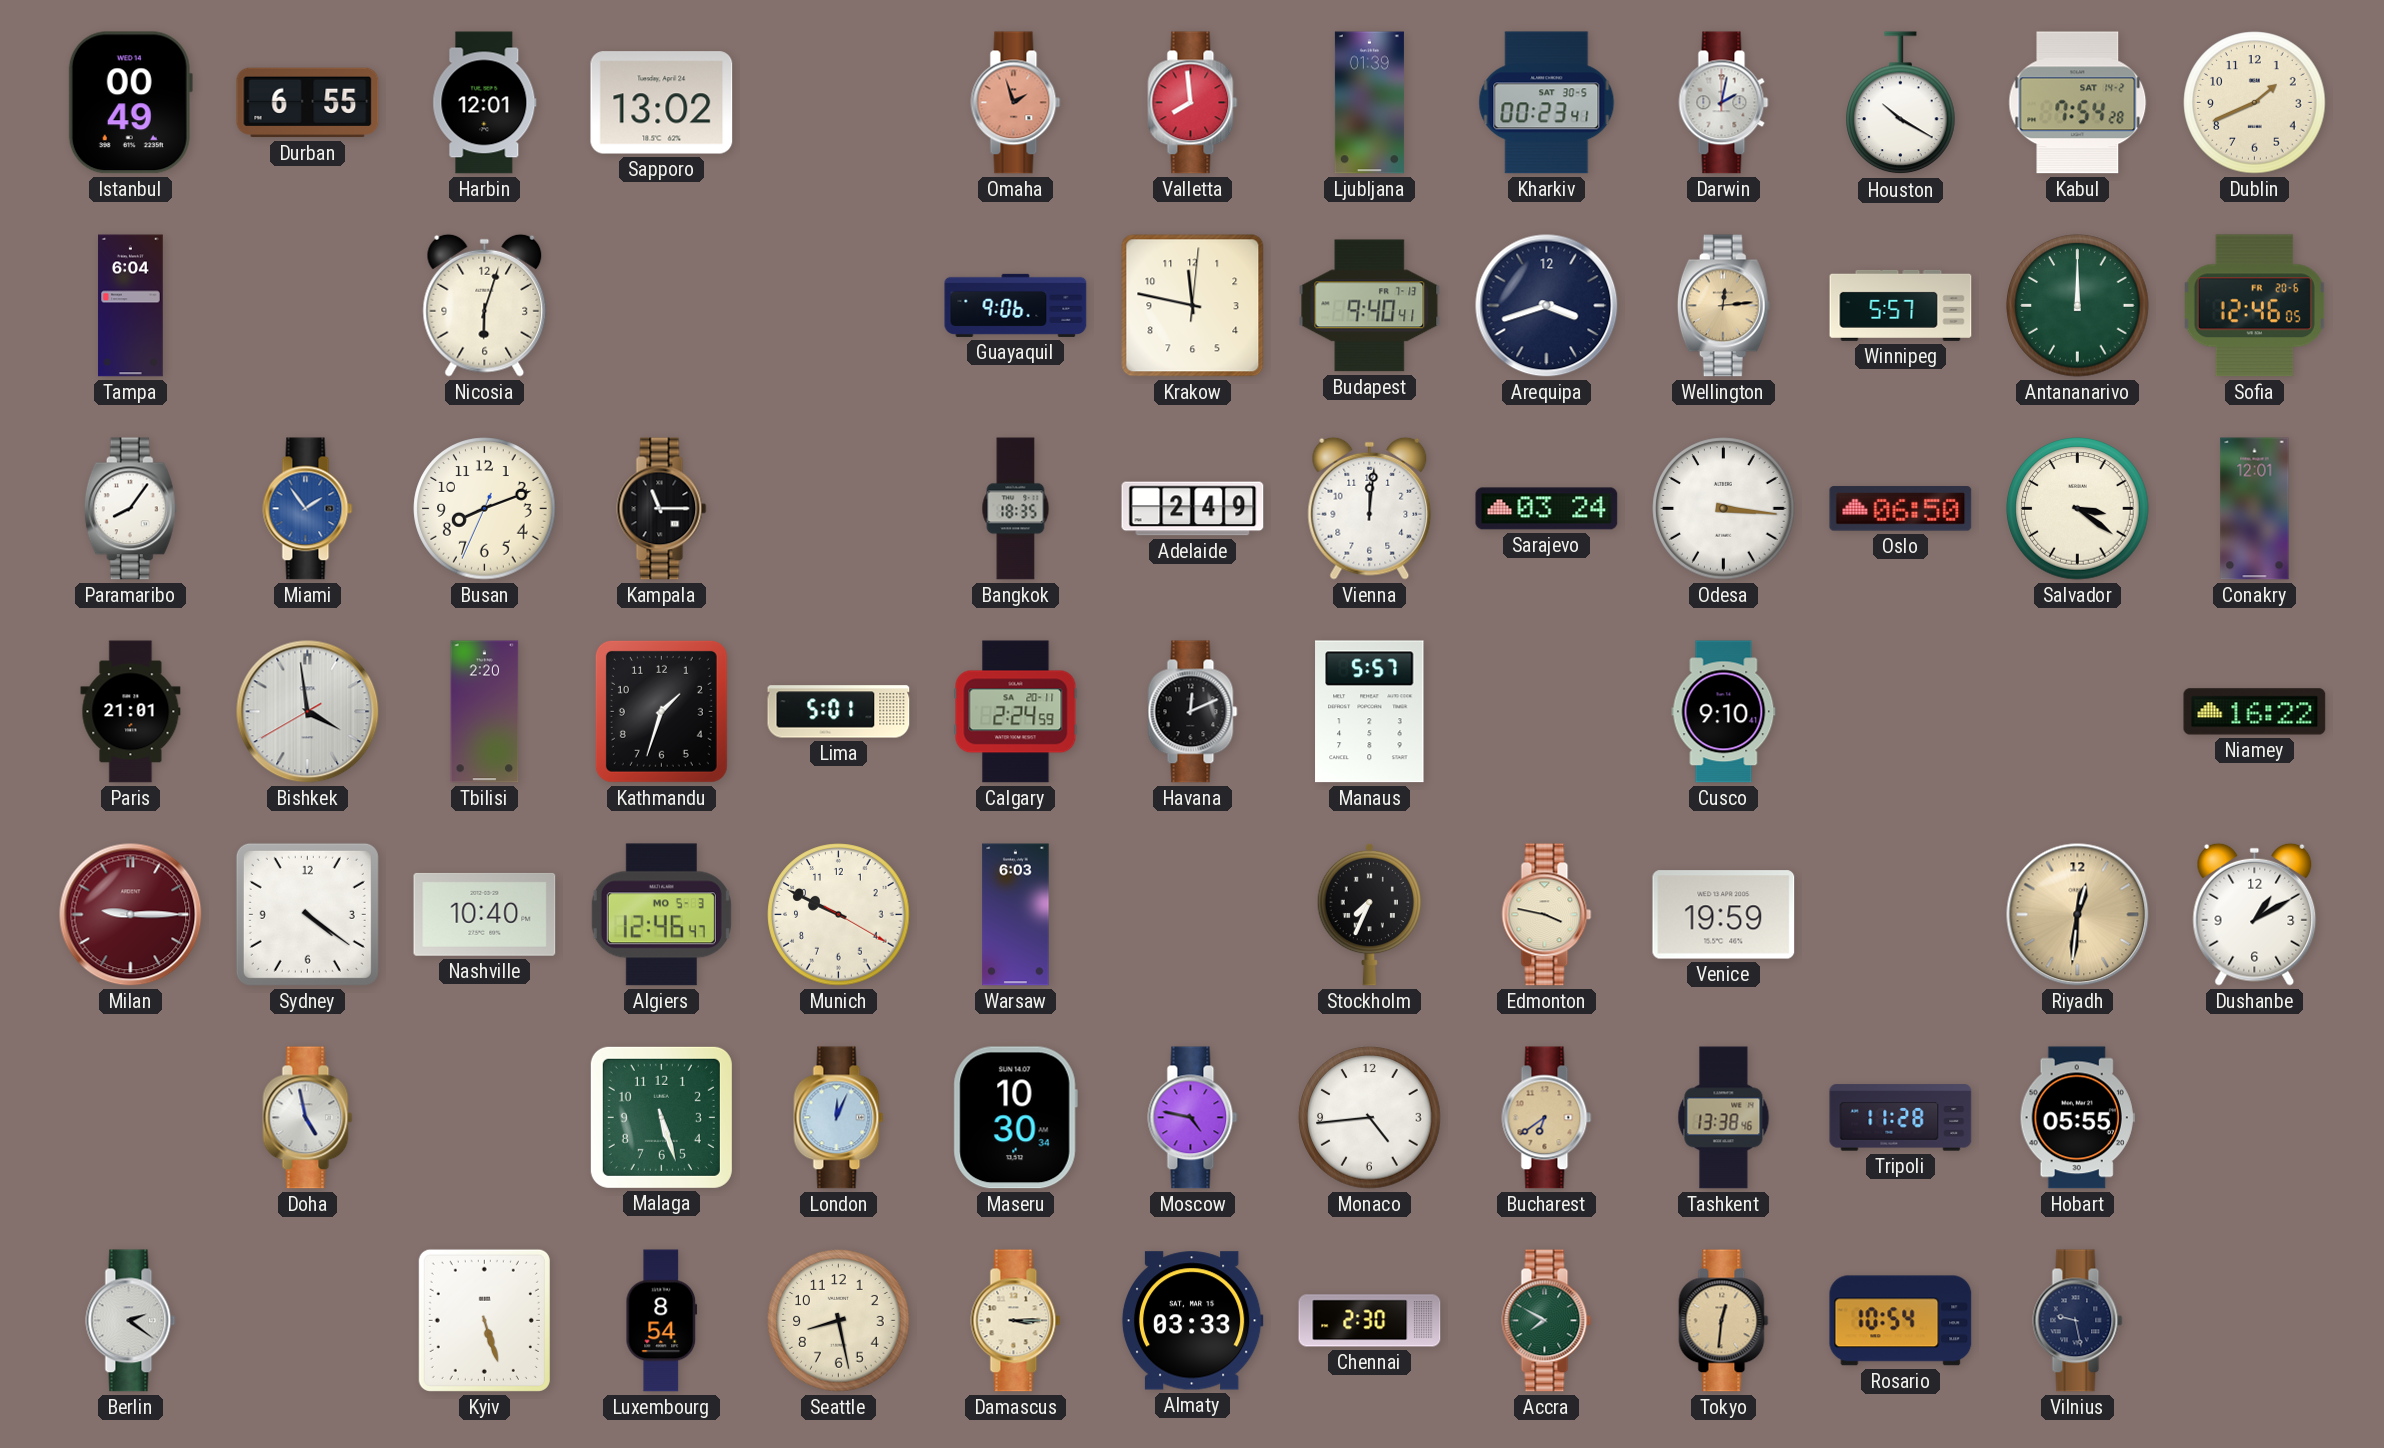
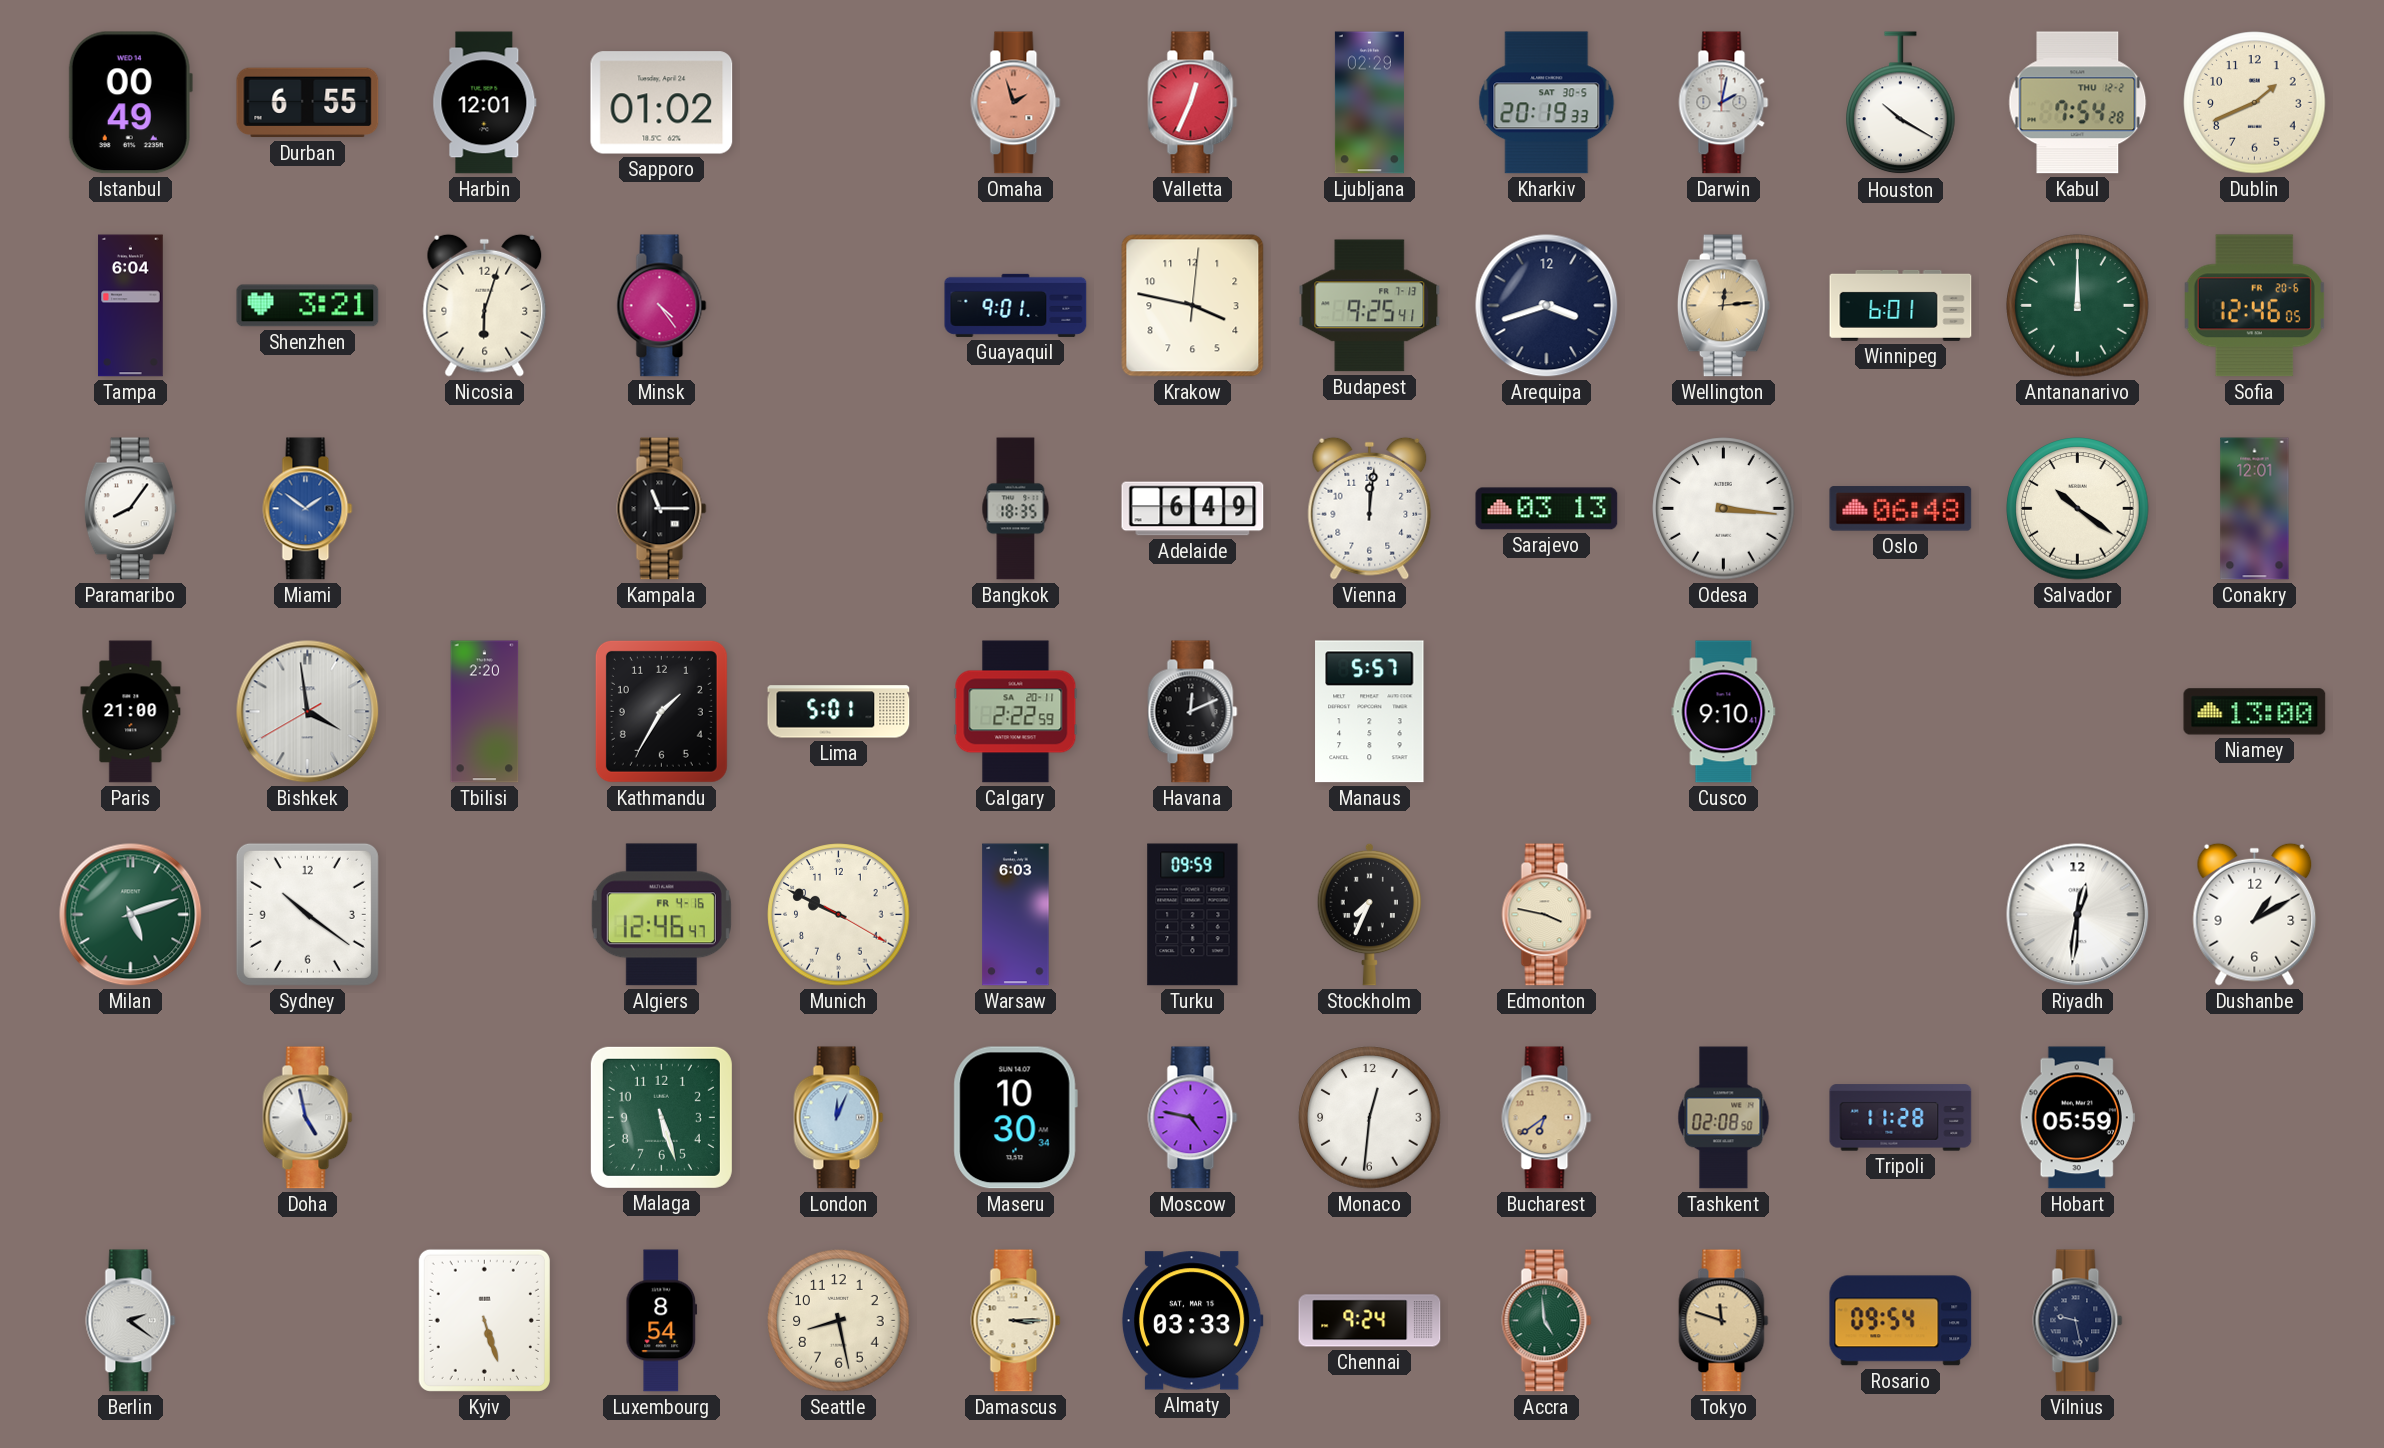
Sapporo: 13:02 -> 01:02
Valletta: 7:59 -> 12:34
Ljubljana: 01:39 -> 02:29
Kharkiv: 00:23 -> 20:19
Kabul date: SAT 14-2 -> THU 12-2
Shenzhen: none -> 3:21
Minsk: none -> 4:24
Guayaquil: 9:06 -> 9:01
Krakow: 11:47 -> 3:47
Budapest: 9:40 -> 9:25
Winnipeg: 5:57 -> 6:01
Miami: 1:54 -> 1:51
Busan: 8:11 -> none
Adelaide: 2:49 -> 6:49
Sarajevo: 03:24 -> 03:13
Oslo: 06:50 -> 06:48
Salvador: 3:21 -> 10:21
Paris: 21:01 -> 21:00
Kathmandu: 1:33 -> 1:35
Calgary: 2:24 -> 2:22
Niamey: 16:22 -> 13:00
Milan: 9:15 -> 5:12
Milan dial: burgundy -> green
Sydney: 4:21 -> 10:21
Nashville: 10:40 -> none
Algiers date: MO 5-3 -> FR 4-16
Turku: none -> 09:59
Venice: 19:59 -> none
Riyadh dial: champagne -> white
Monaco: 4:44 -> 12:31
Tashkent: 13:38 -> 02:08
Hobart: 05:55 -> 05:59
Chennai: 2:30 -> 9:24
Accra: 7:50 -> 4:59
Tokyo: 12:31 -> 11:48
Rosario: 10:54 -> 09:54
